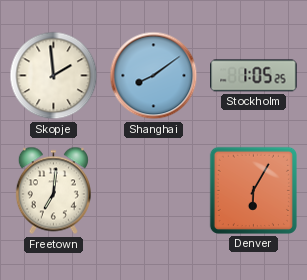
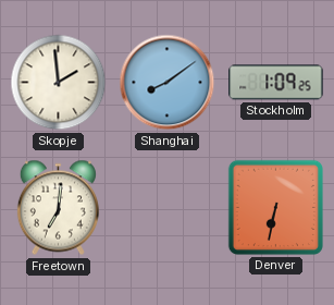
Stockholm: 1:05 -> 1:09
Denver: 6:05 -> 6:32
